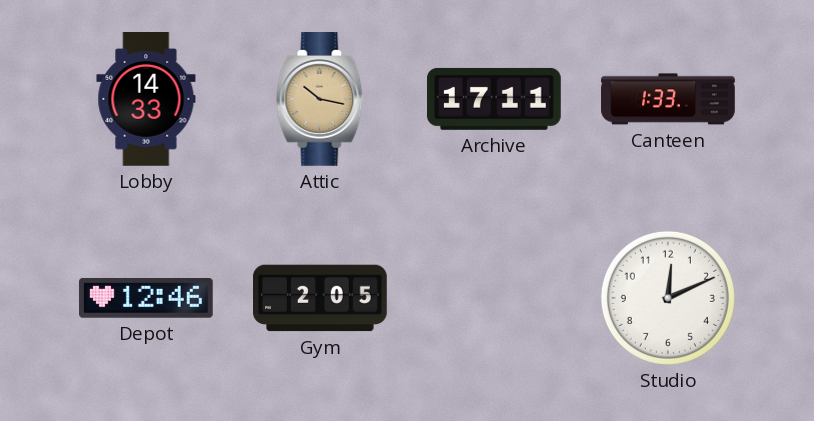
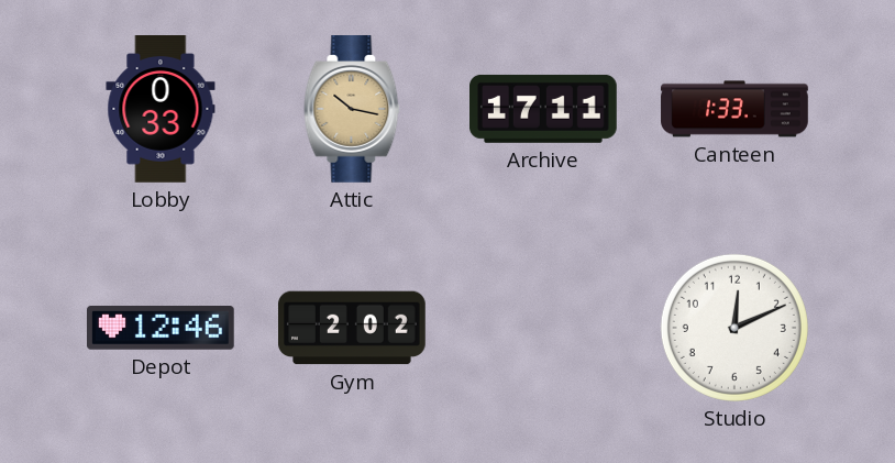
Lobby: 14:33 -> 0:33
Gym: 2:05 -> 2:02
